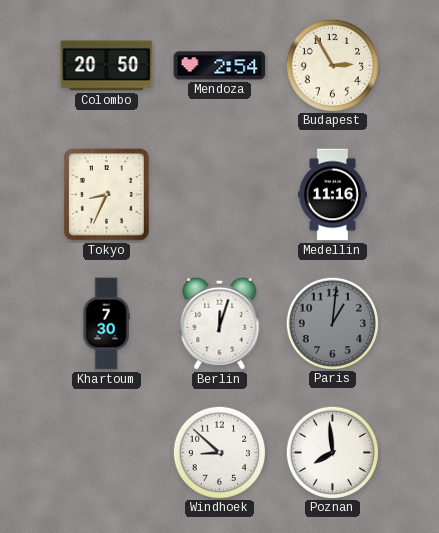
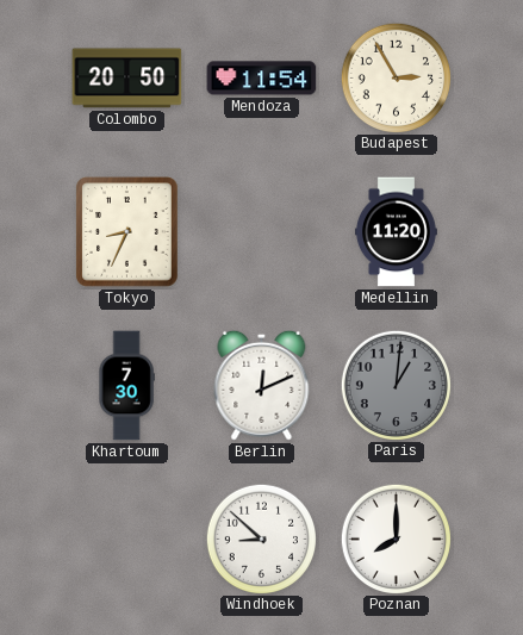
Mendoza: 2:54 -> 11:54
Medellin: 11:16 -> 11:20
Berlin: 12:03 -> 12:11
Poznan: 7:59 -> 8:00
